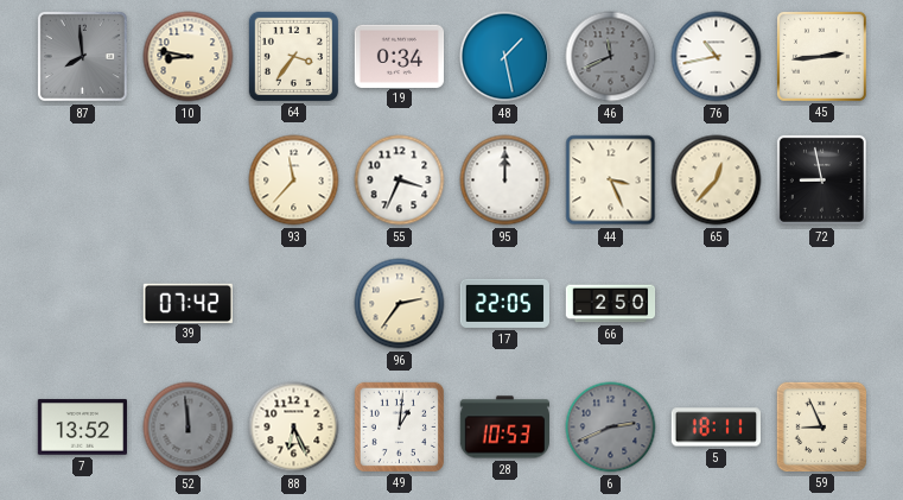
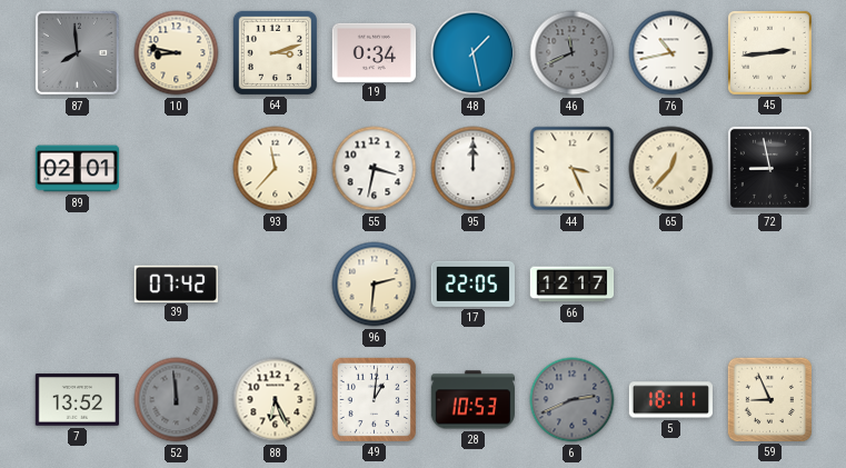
64: 3:36 -> 3:12
89: none -> 02:01
55: 3:34 -> 3:32
96: 2:36 -> 2:31
66: 2:50 -> 12:17
